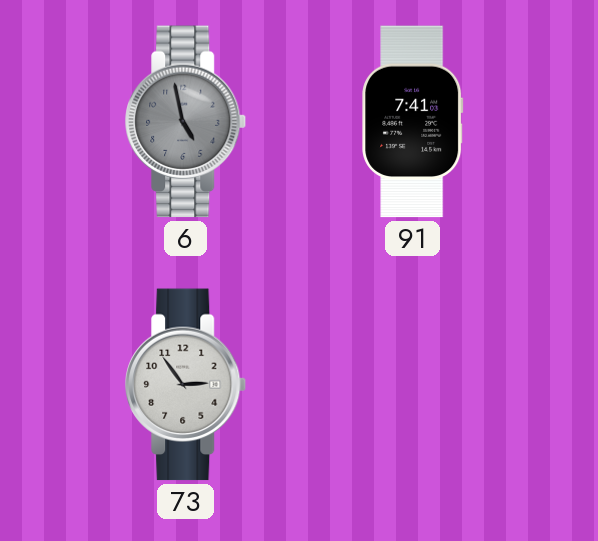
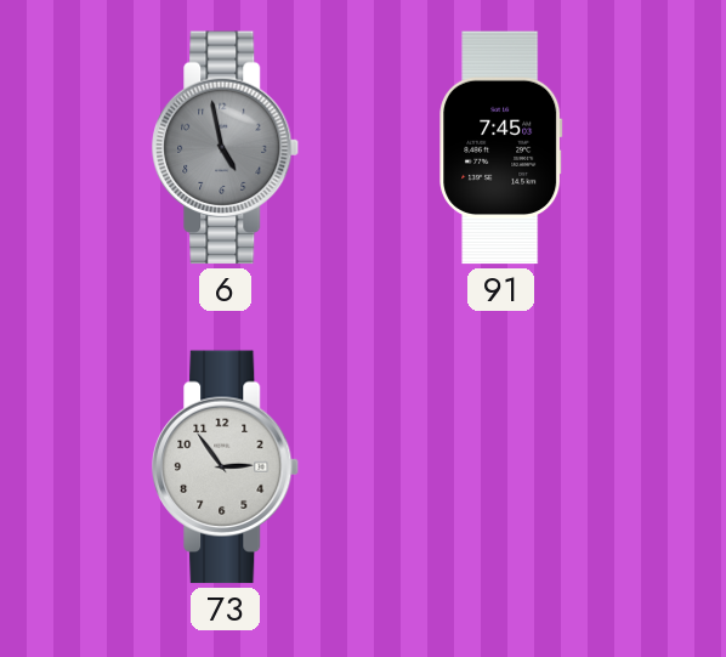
91: 7:41 -> 7:45
